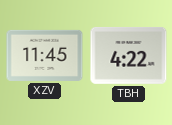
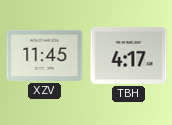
TBH: 4:22 -> 4:17
